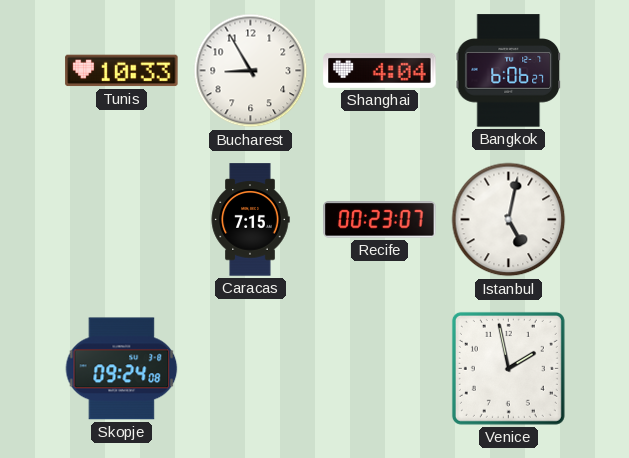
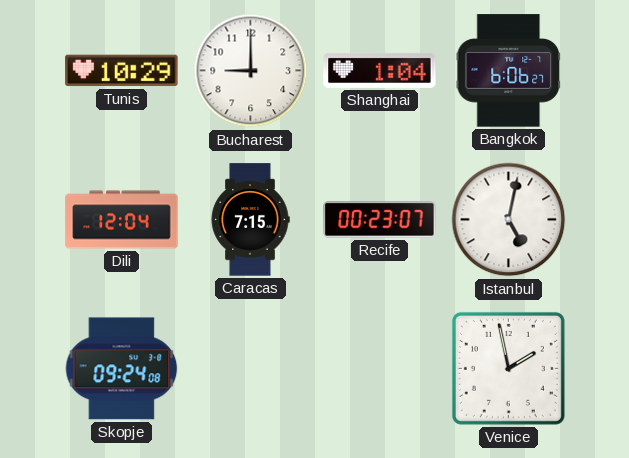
Tunis: 10:33 -> 10:29
Bucharest: 8:55 -> 9:00
Shanghai: 4:04 -> 1:04
Dili: none -> 12:04
